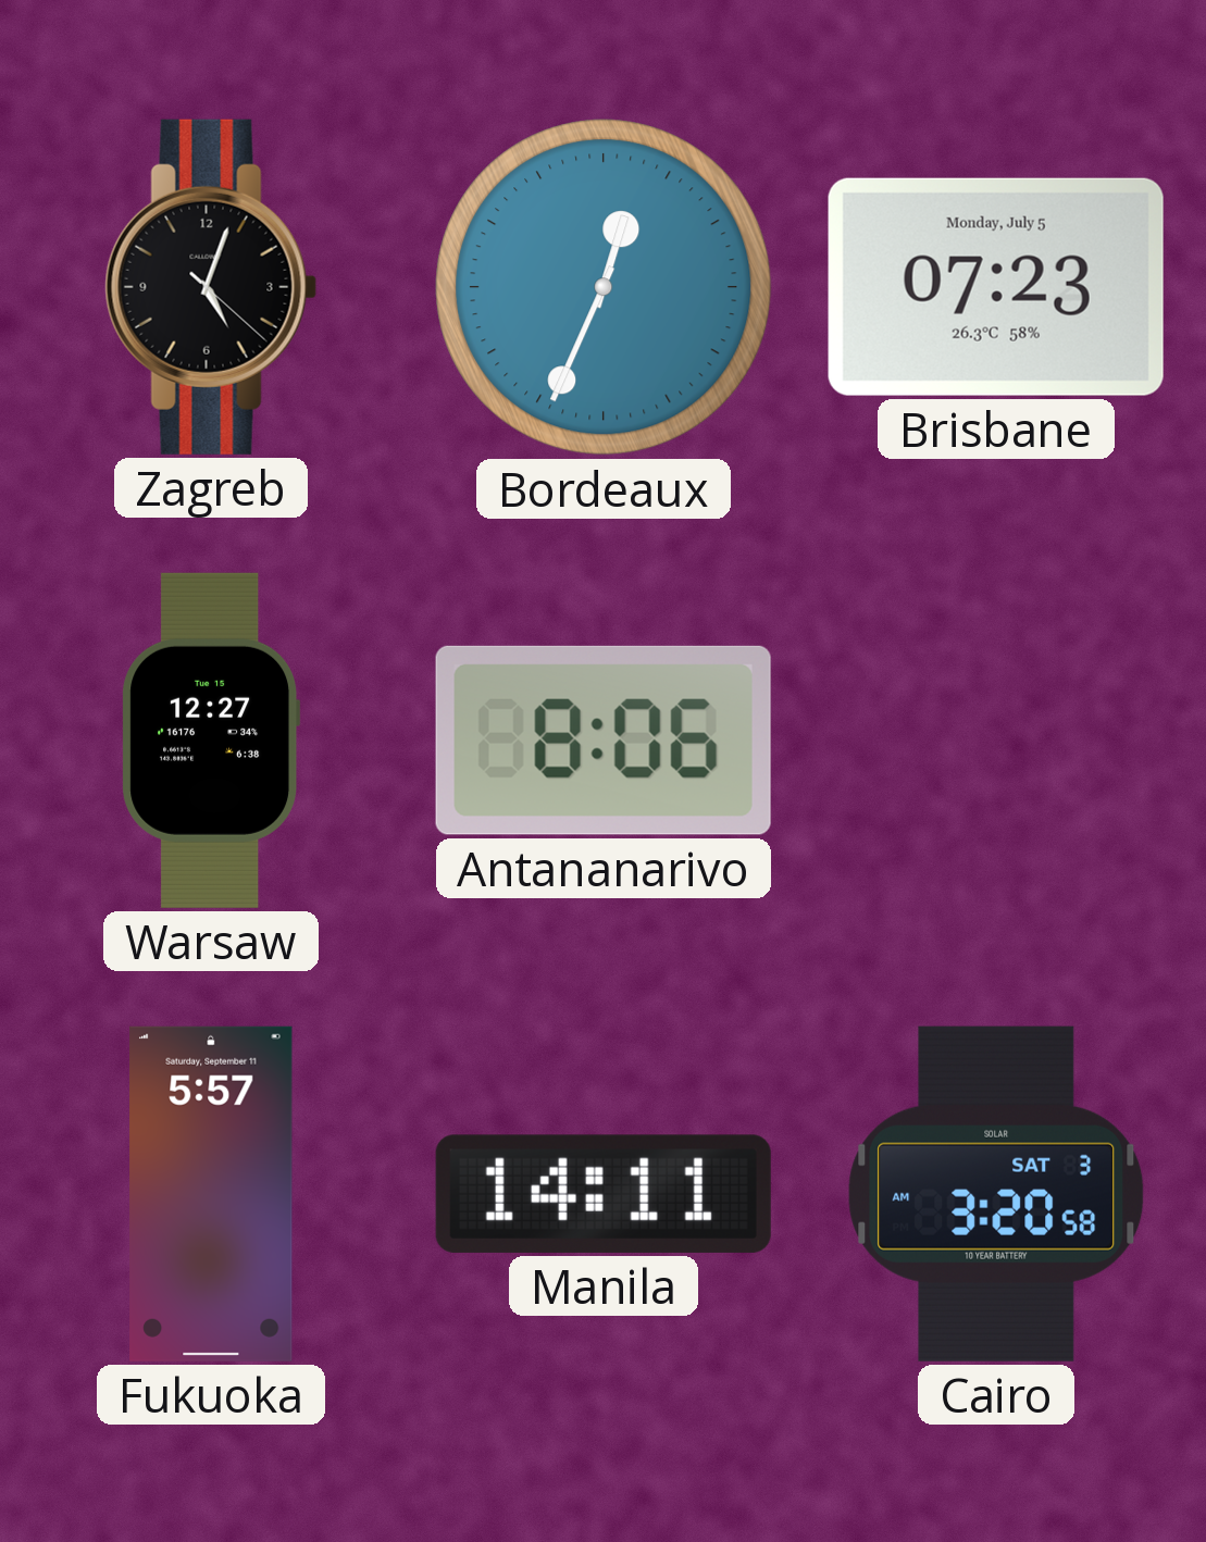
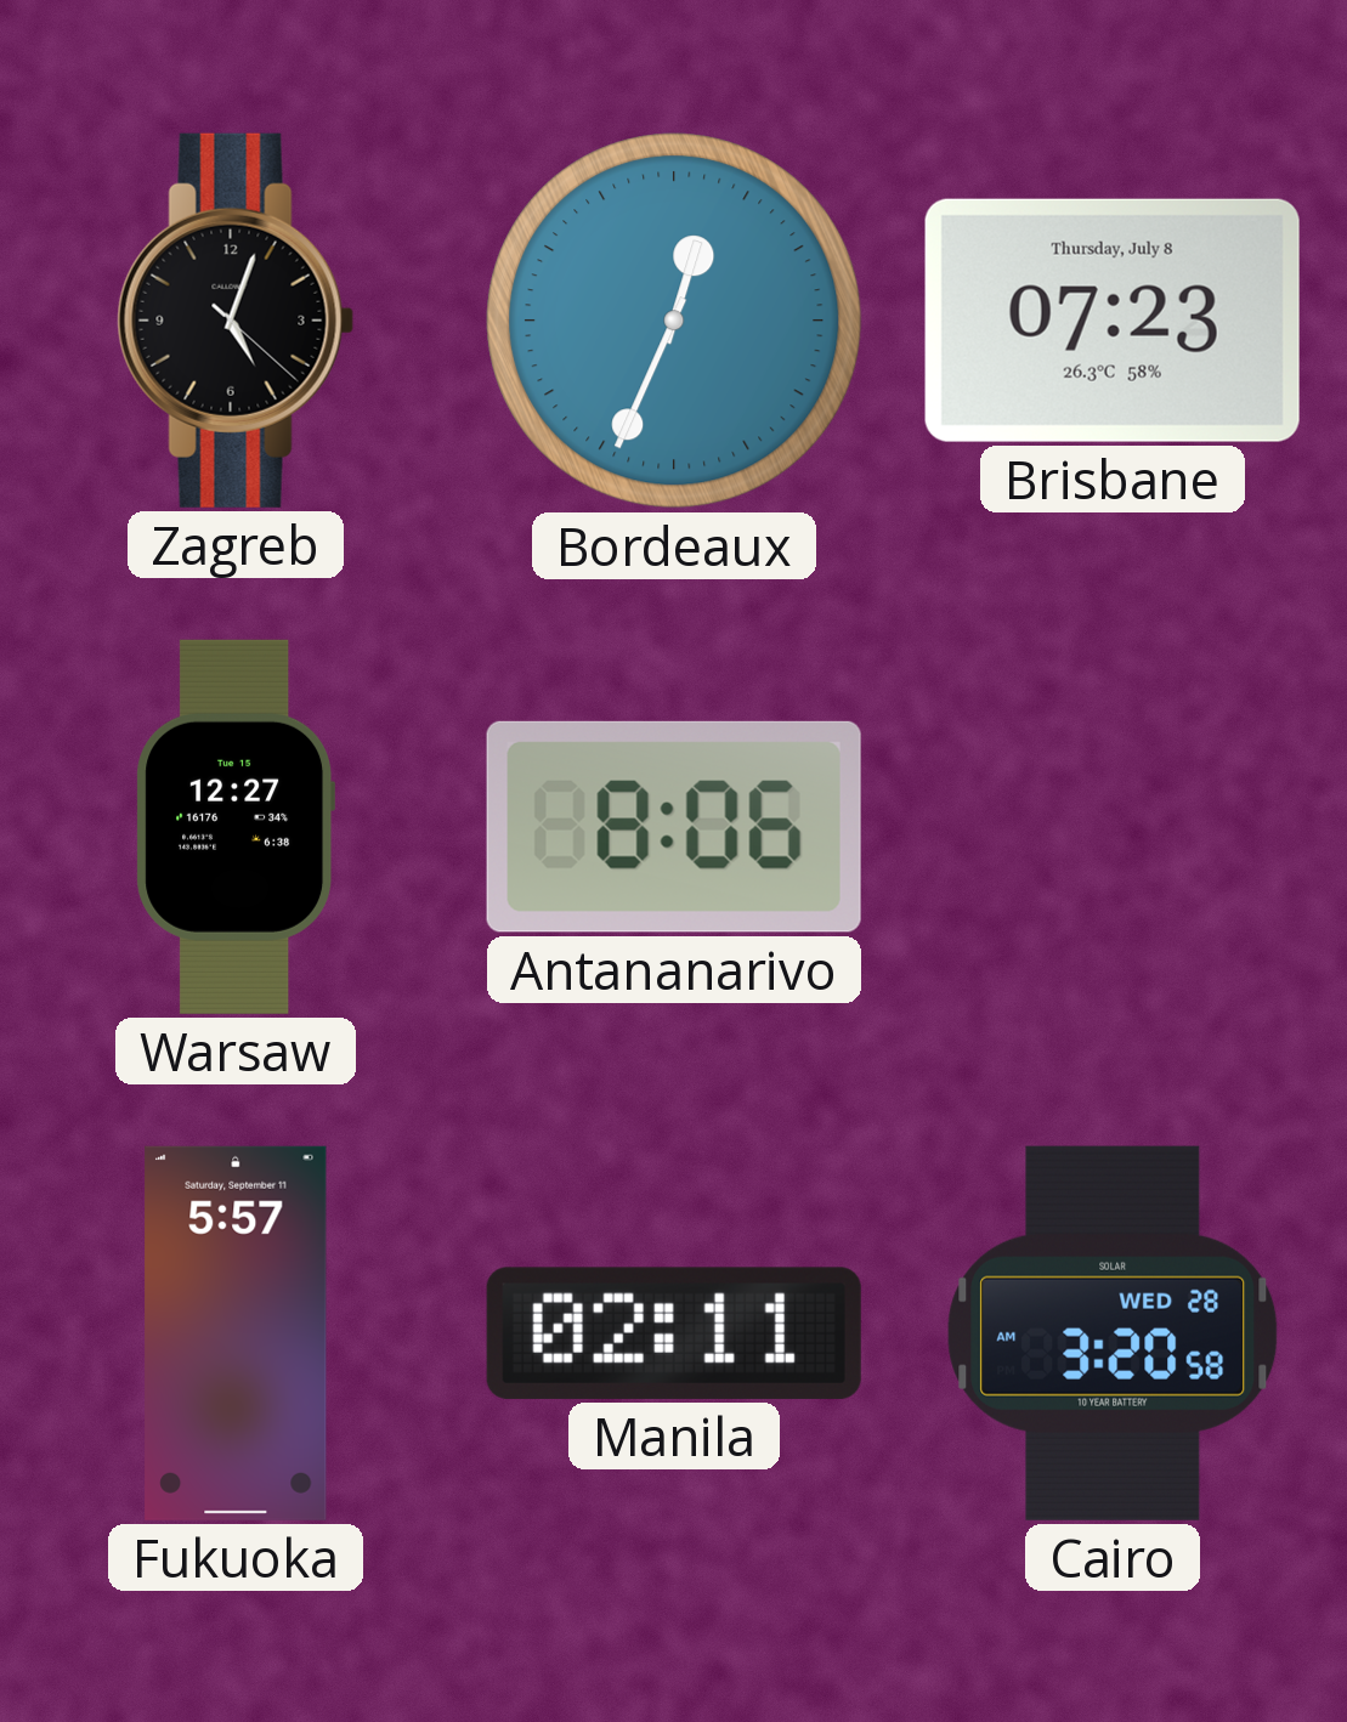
Brisbane date: Monday, July 5 -> Thursday, July 8
Manila: 14:11 -> 02:11
Cairo date: SAT 3 -> WED 28
